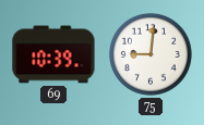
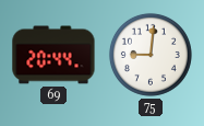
69: 10:39 -> 20:44
